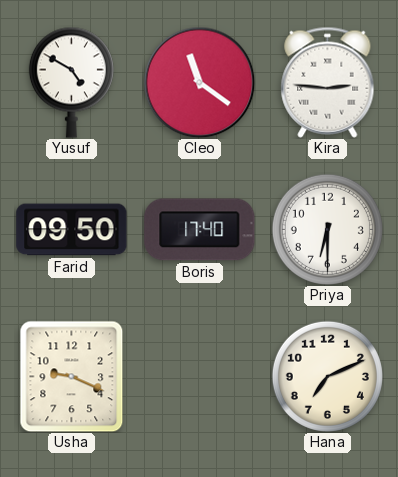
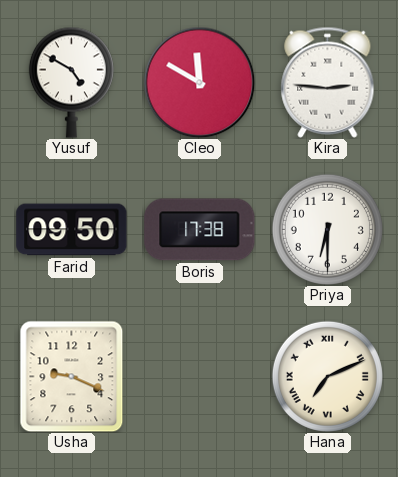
Cleo: 11:21 -> 11:50
Boris: 17:40 -> 17:38
Hana numerals: Arabic -> Roman
